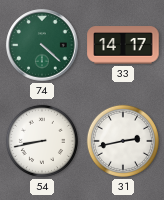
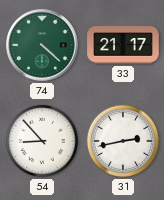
33: 14:17 -> 21:17
54: 8:43 -> 8:53
